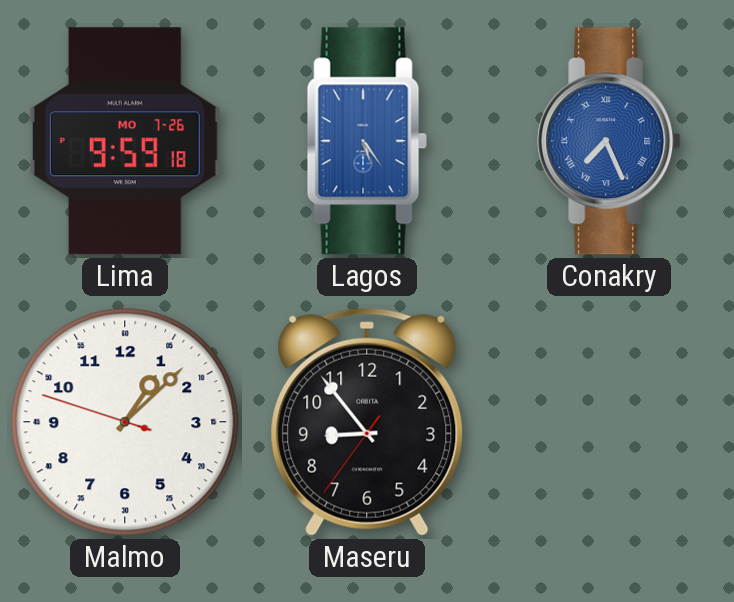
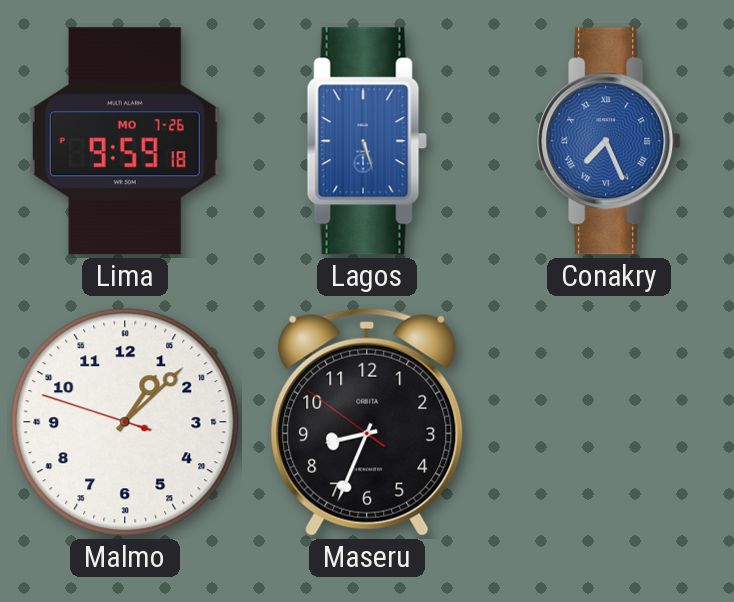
Lagos: 5:24 -> 5:27
Maseru: 8:53 -> 8:33
